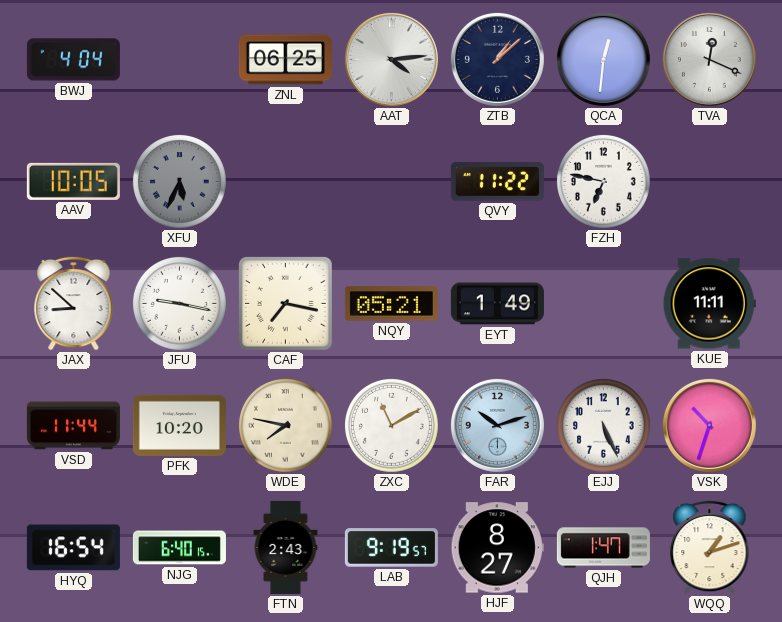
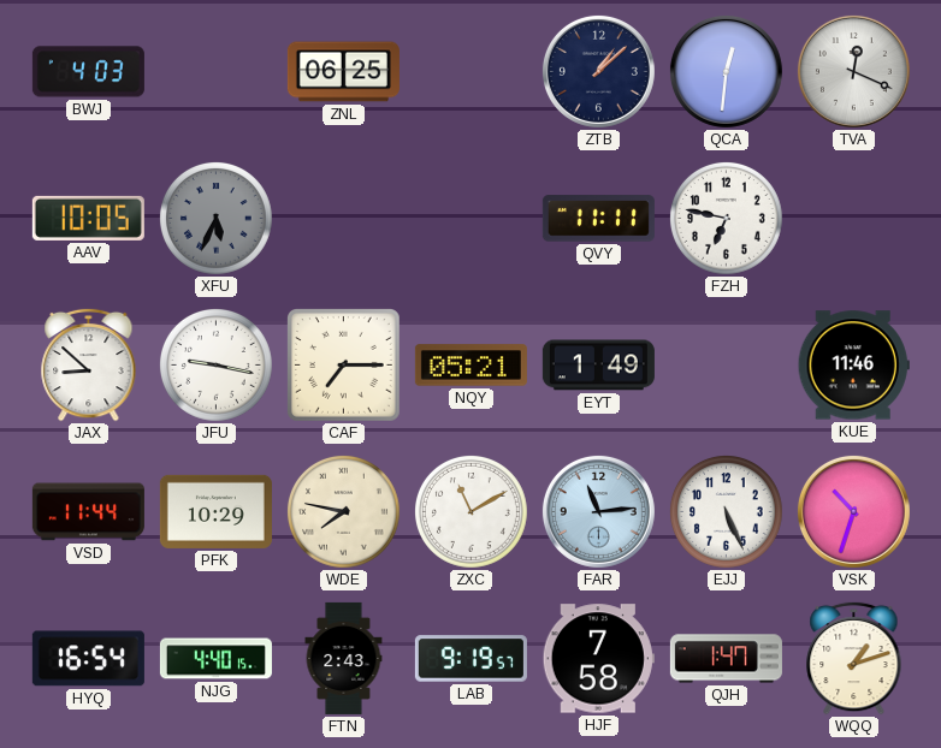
BWJ: 4:04 -> 4:03
AAT: 4:14 -> none
QVY: 11:22 -> 11:11
CAF: 7:17 -> 7:15
KUE: 11:11 -> 11:46
PFK: 10:20 -> 10:29
FAR: 10:12 -> 11:14
NJG: 6:40 -> 4:40
HJF: 8:27 -> 7:58
